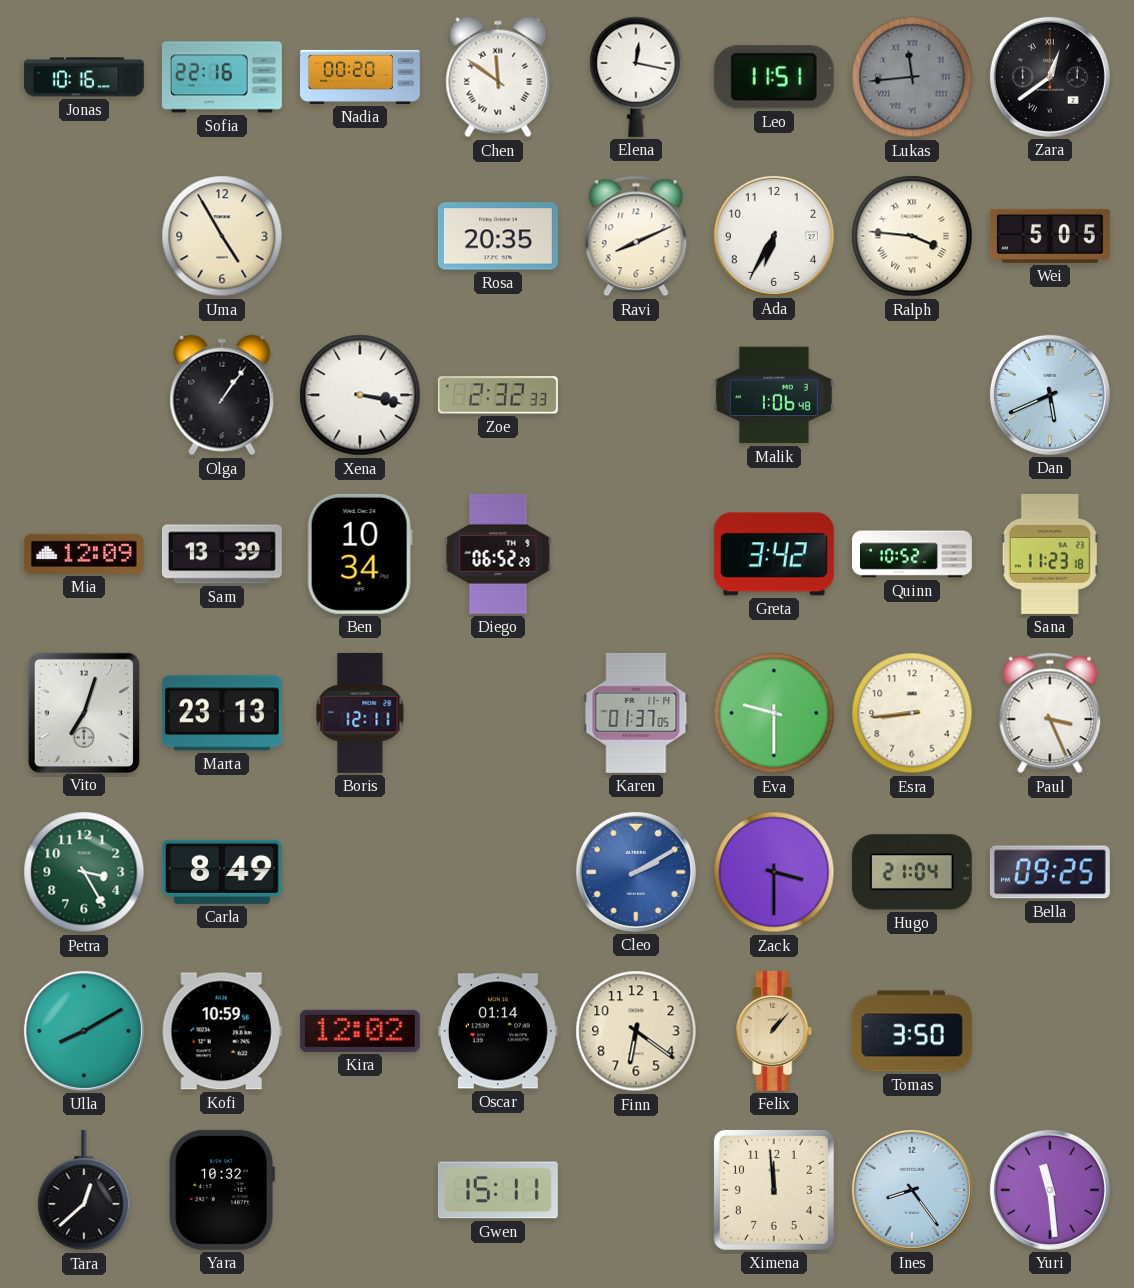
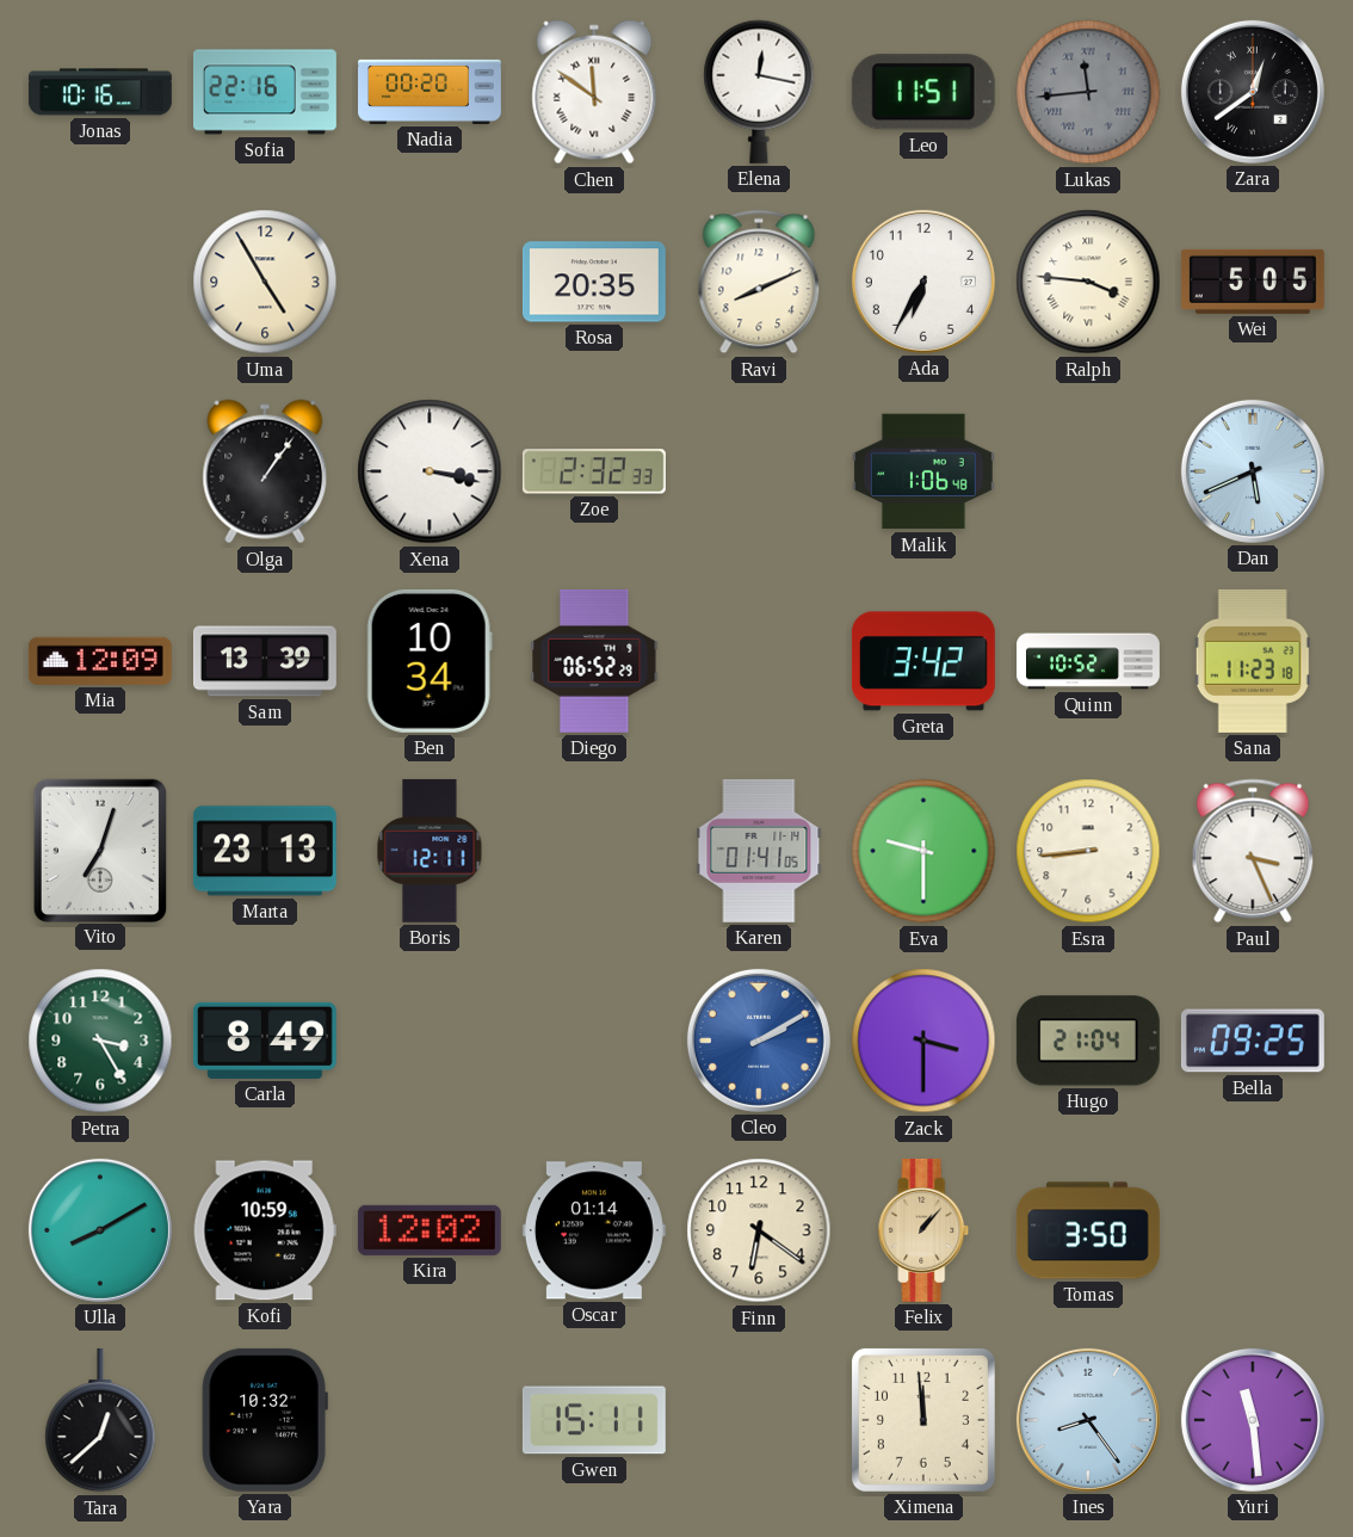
Karen: 01:37 -> 01:41
